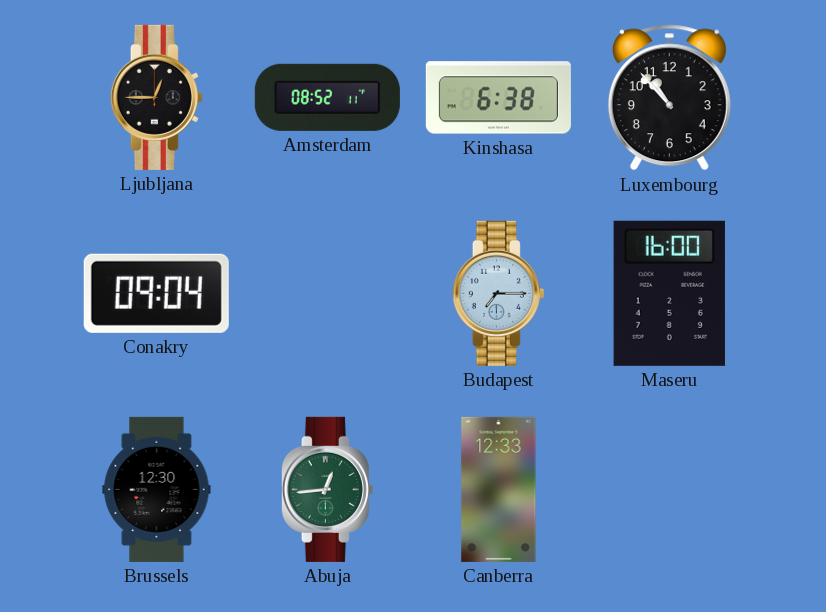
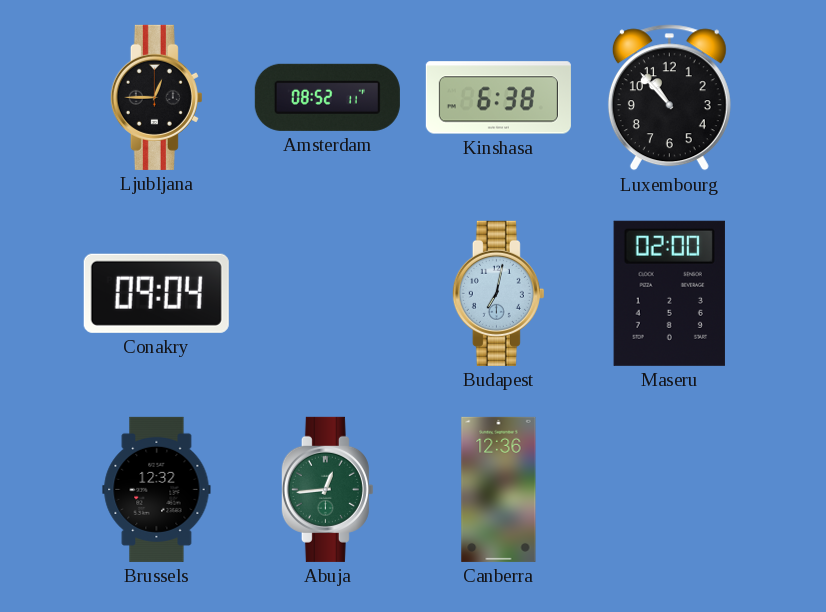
Budapest: 7:15 -> 7:02
Maseru: 16:00 -> 02:00
Brussels: 12:30 -> 12:32
Canberra: 12:33 -> 12:36
